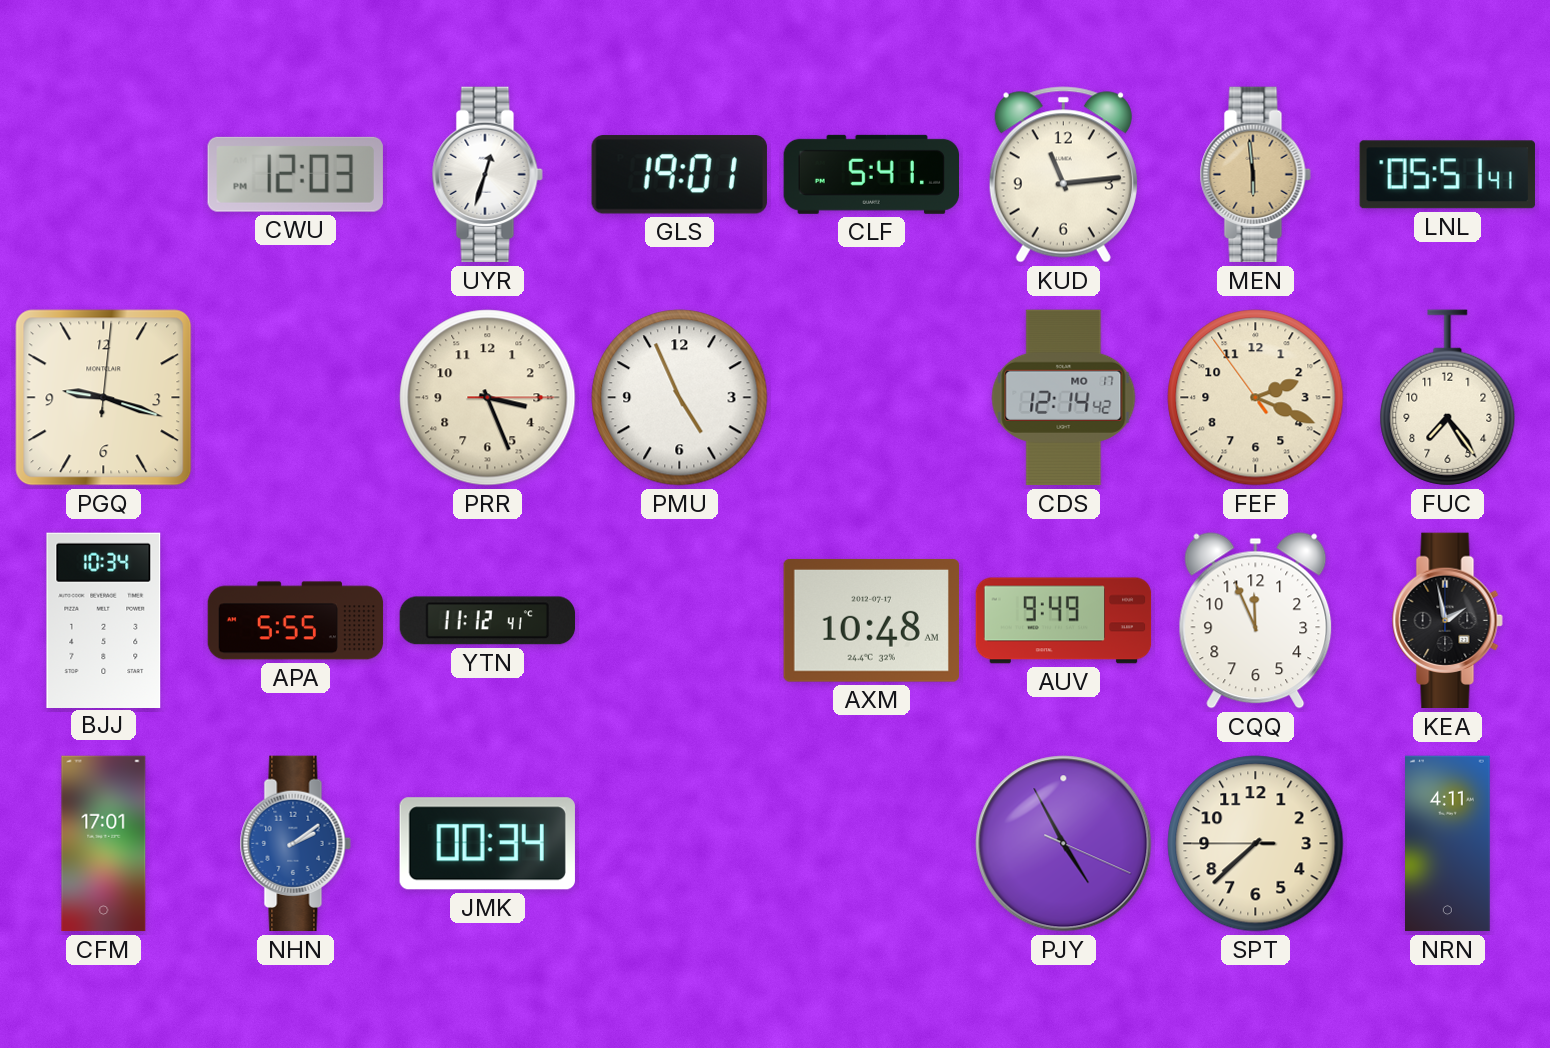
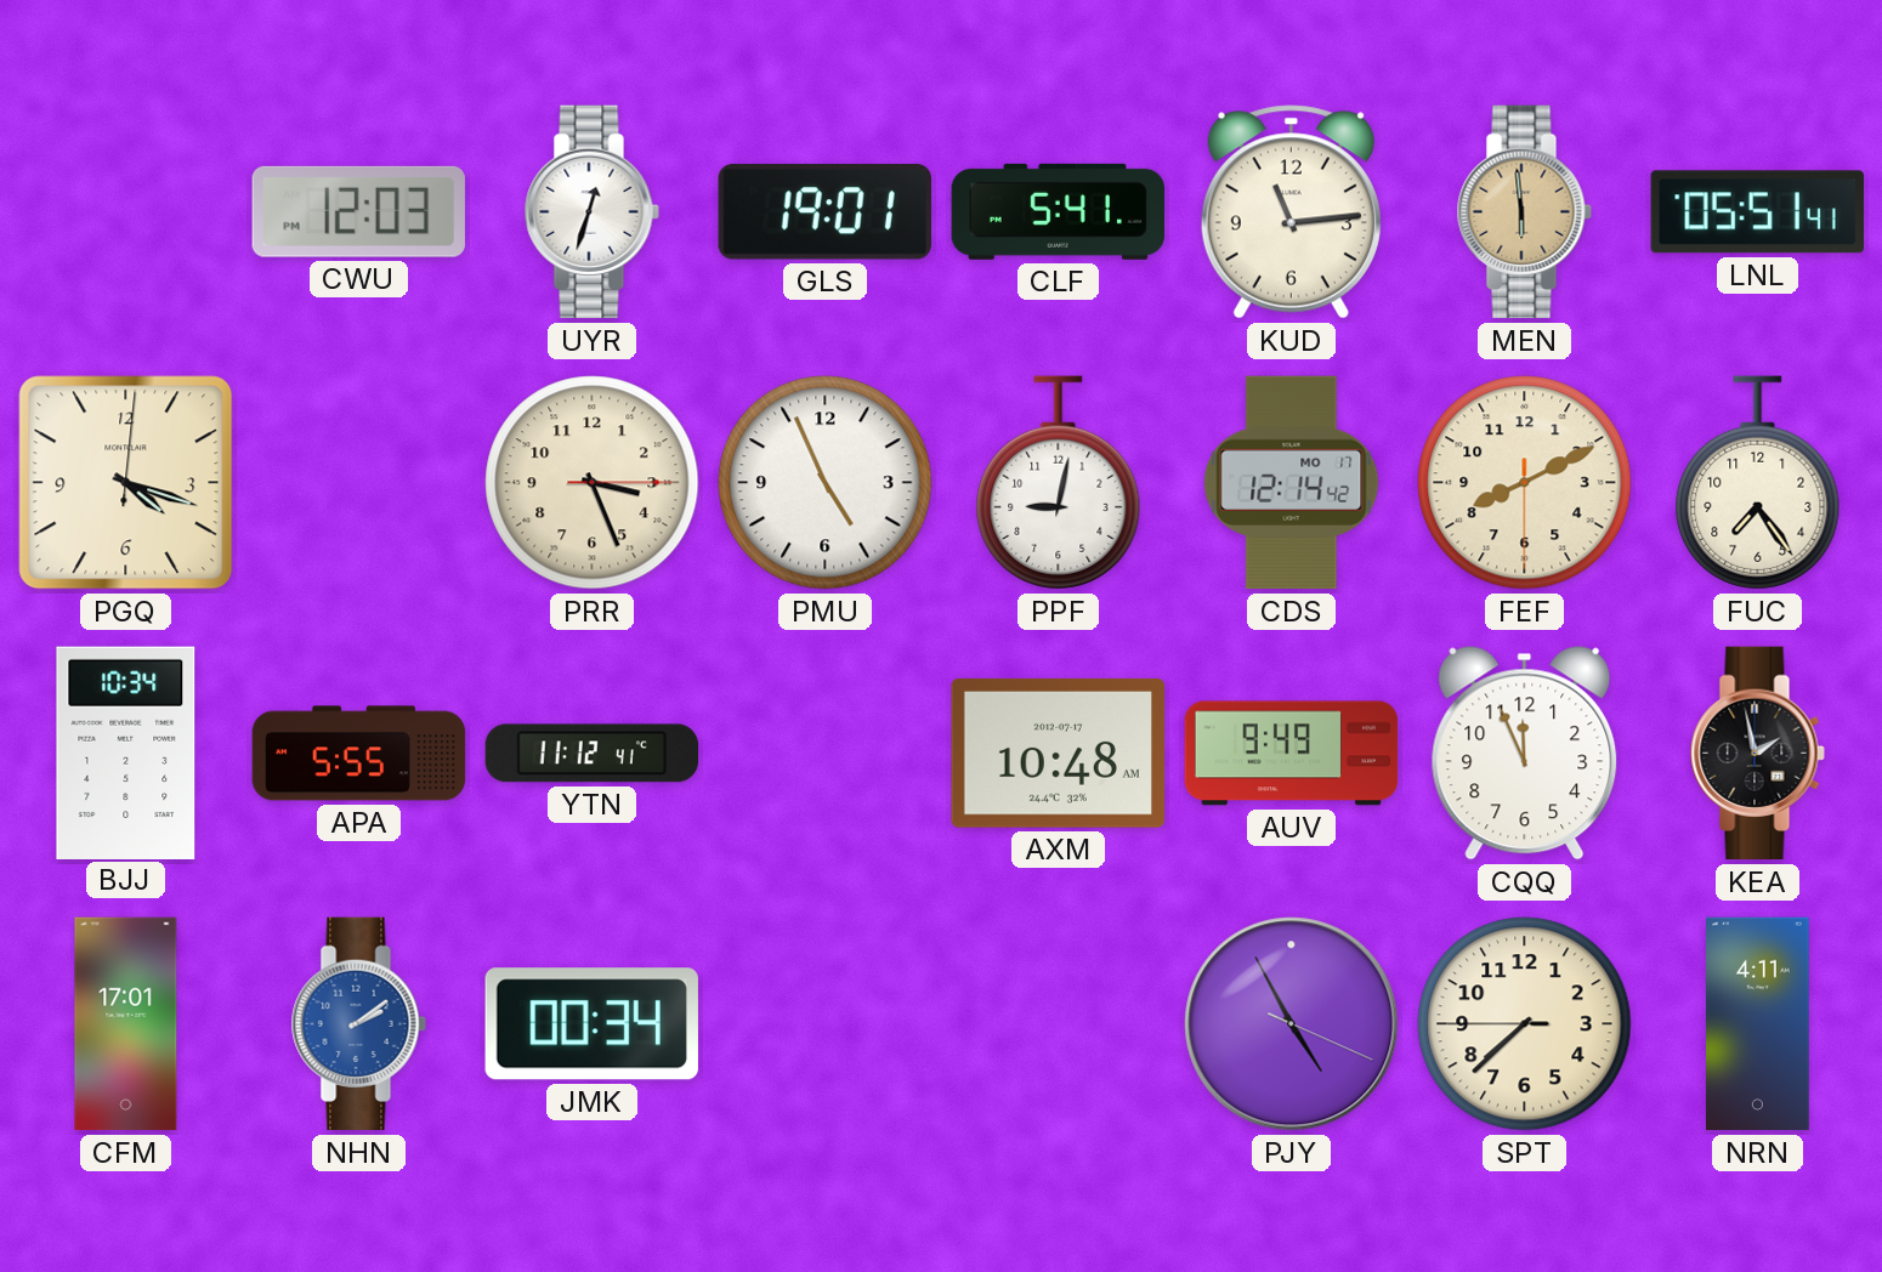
PGQ: 9:18 -> 4:18
PPF: none -> 9:02
FEF: 2:18 -> 8:10
